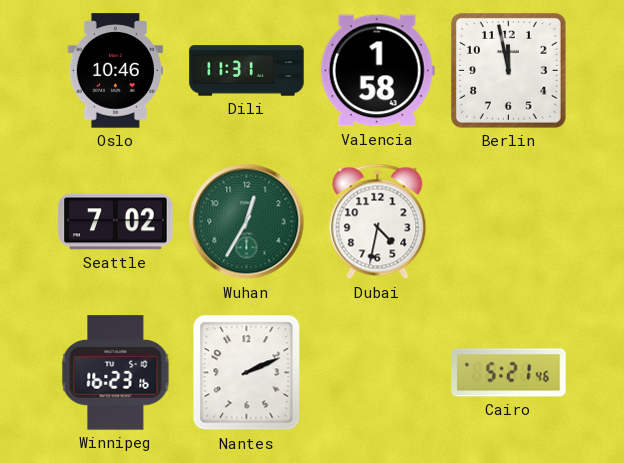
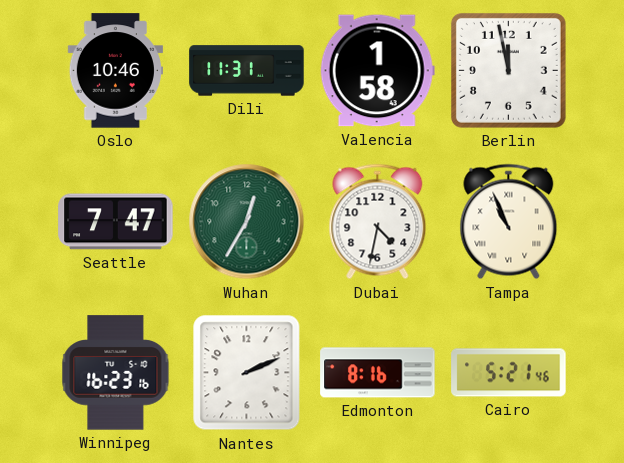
Seattle: 7:02 -> 7:47
Tampa: none -> 10:56
Edmonton: none -> 8:16
